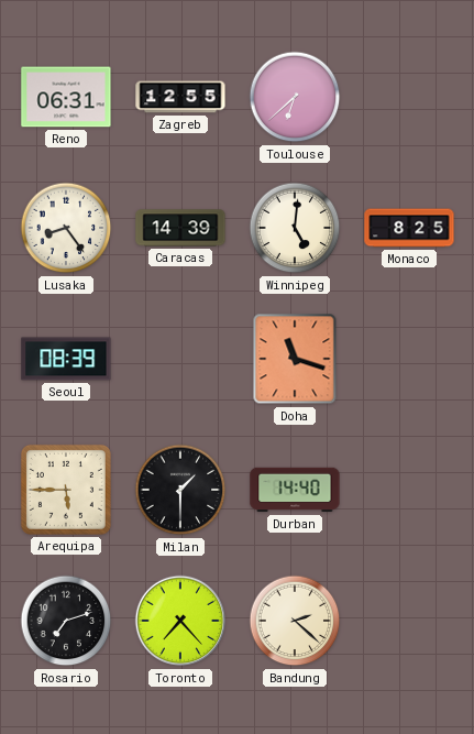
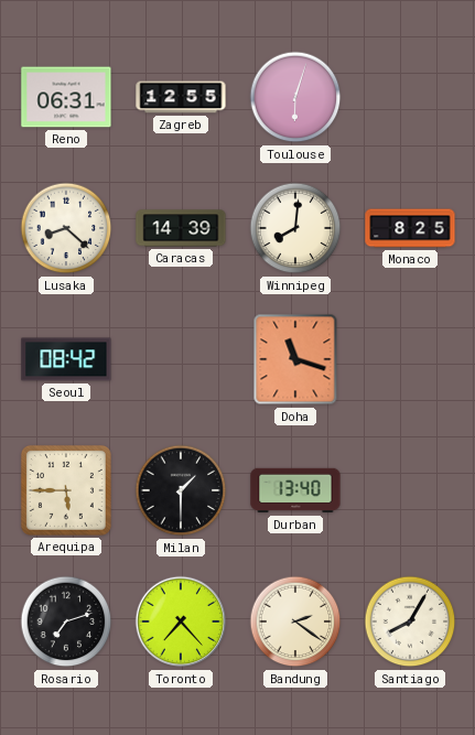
Toulouse: 6:38 -> 6:03
Lusaka: 8:24 -> 8:22
Winnipeg: 5:01 -> 8:01
Seoul: 08:39 -> 08:42
Durban: 14:40 -> 13:40
Bandung: 2:22 -> 2:21
Santiago: none -> 8:05
